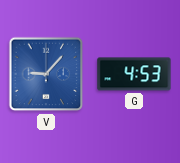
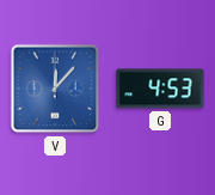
V: 9:07 -> 12:07
